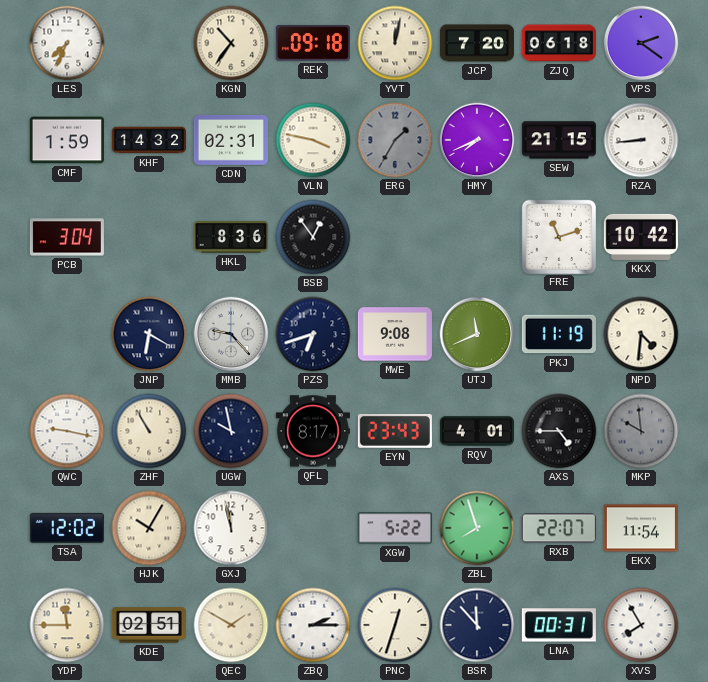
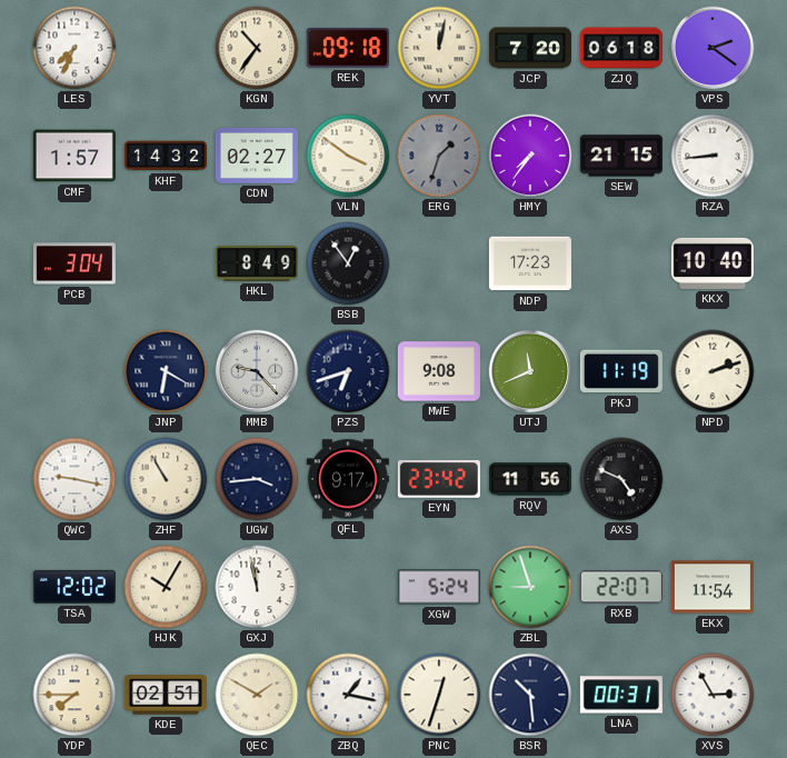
CMF: 1:59 -> 1:57
CDN: 02:31 -> 02:27
VLN: 3:47 -> 3:51
ERG: 1:35 -> 1:33
HMY: 7:41 -> 7:36
HKL: 8:36 -> 8:49
NDP: none -> 17:23
FRE: 11:12 -> none
KKX: 10:42 -> 10:40
NPD: 4:31 -> 2:12
UGW: 9:58 -> 3:44
QFL: 8:17 -> 9:17
EYN: 23:43 -> 23:42
RQV: 4:01 -> 11:56
AXS: 4:45 -> 4:49
MKP: 9:59 -> none
XGW: 5:22 -> 5:24
ZBL: 7:57 -> 8:57
YDP: 11:45 -> 7:45
ZBQ: 2:15 -> 1:17
BSR: 11:53 -> 10:29
XVS: 7:55 -> 2:55
